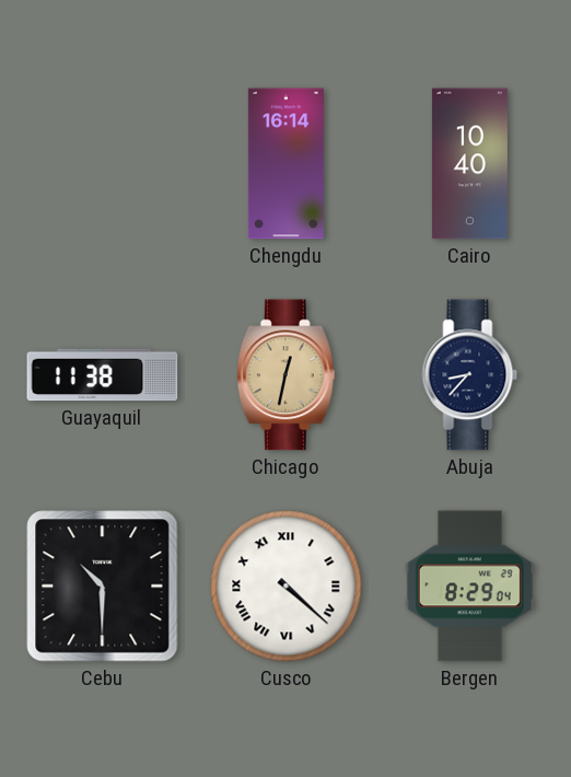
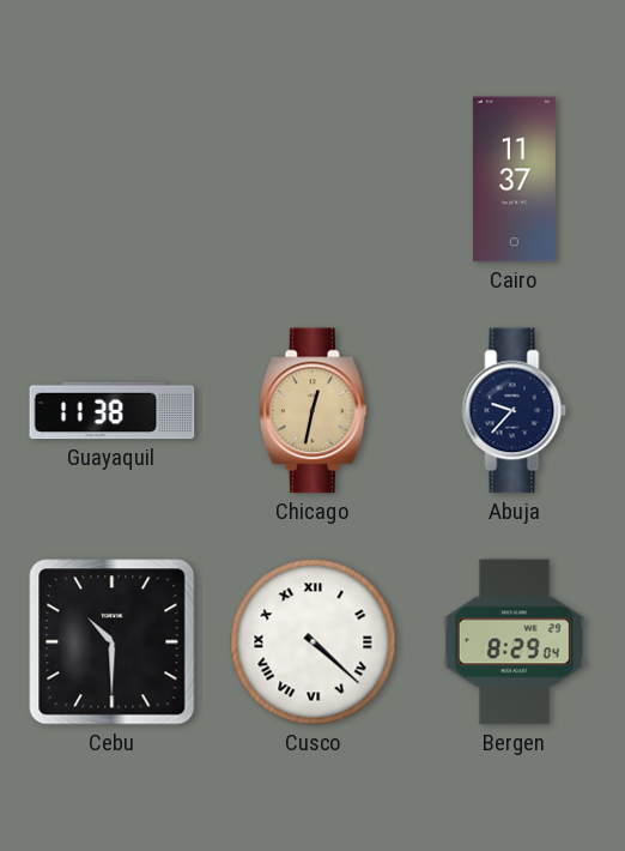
Chengdu: 16:14 -> none
Cairo: 10:40 -> 11:37
Abuja: 8:37 -> 9:37
